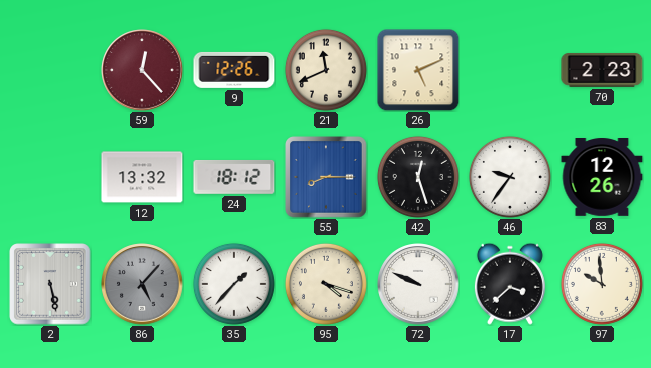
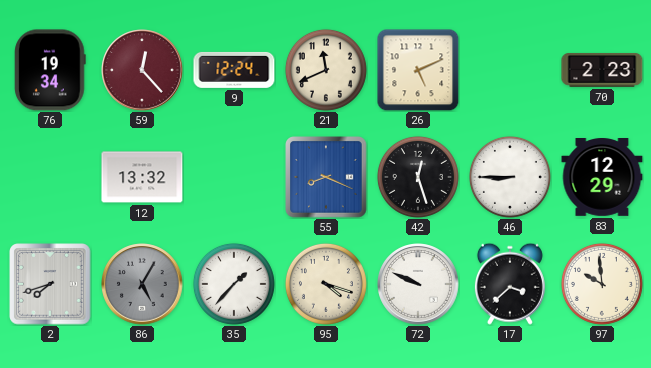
76: none -> 19:34
9: 12:26 -> 12:24
24: 18:12 -> none
55: 8:15 -> 8:19
46: 9:36 -> 8:45
83: 12:26 -> 12:29
2: 5:28 -> 7:42
86: 5:07 -> 5:05
